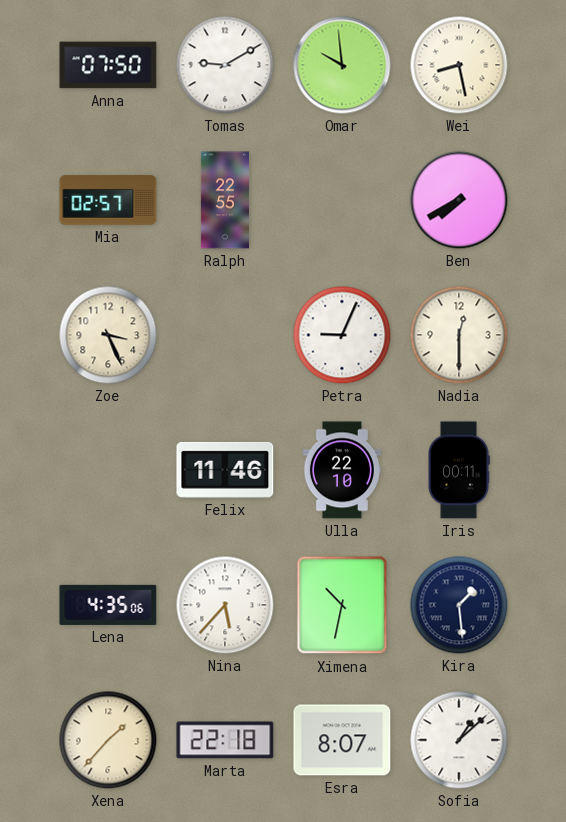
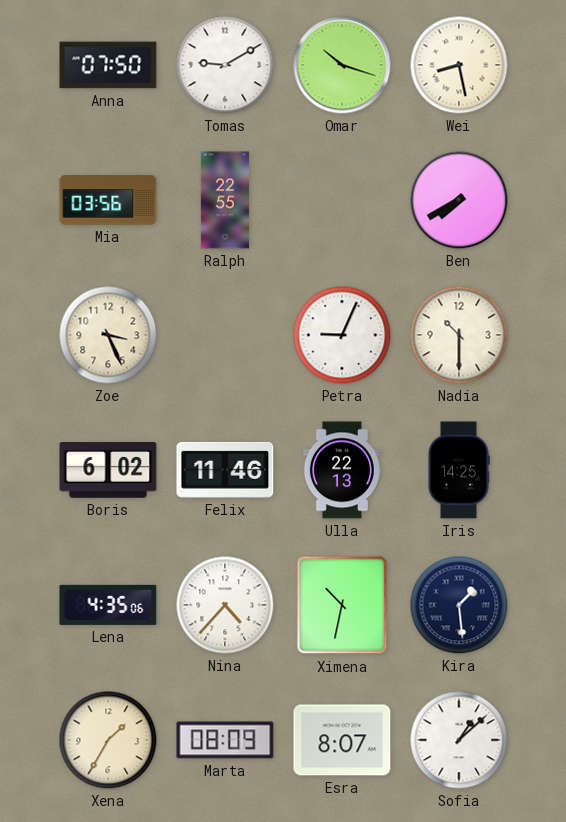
Omar: 9:59 -> 10:18
Mia: 02:57 -> 03:56
Nadia: 12:30 -> 10:30
Boris: none -> 6:02
Ulla: 22:10 -> 22:13
Iris: 00:11 -> 14:25
Nina: 5:37 -> 4:37
Xena: 1:37 -> 1:35
Marta: 22:18 -> 08:09
